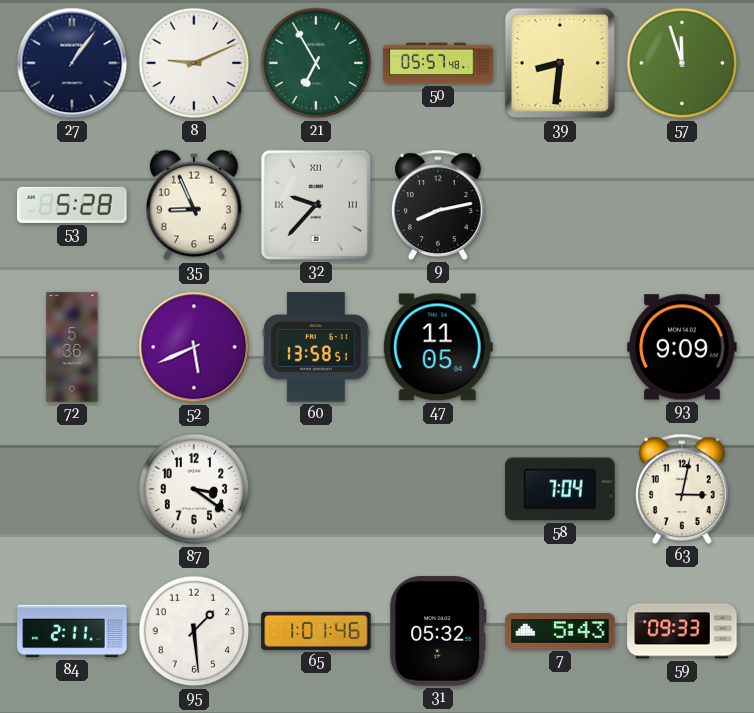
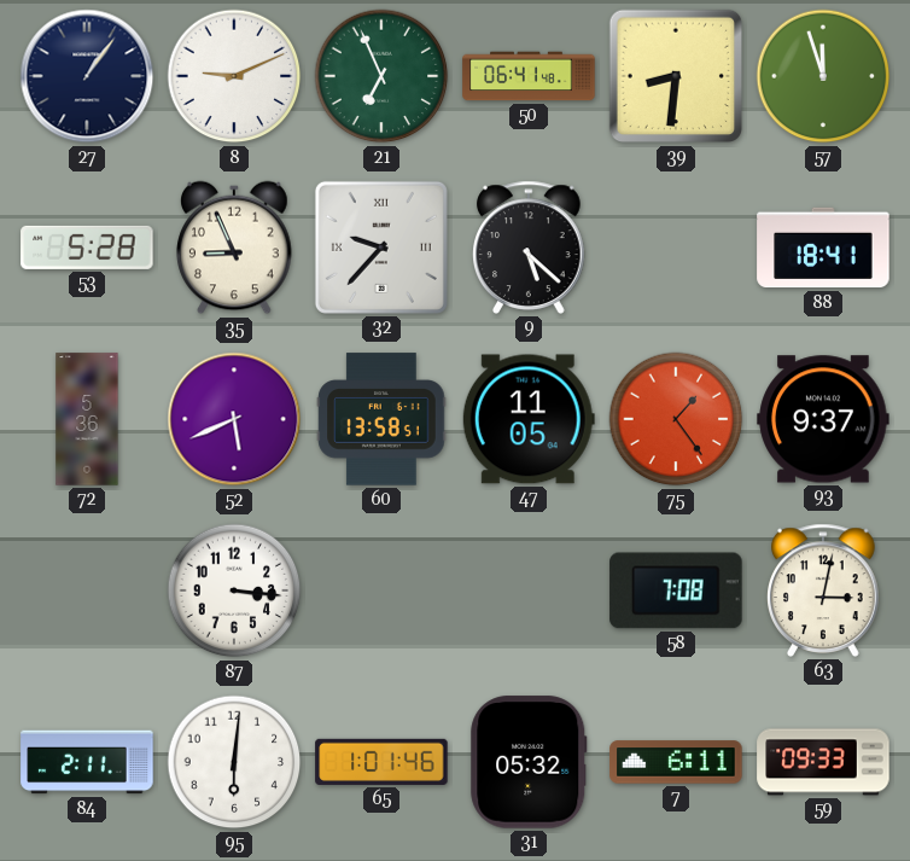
21: 6:55 -> 6:56
50: 05:57 -> 06:41
9: 8:13 -> 5:22
88: none -> 18:41
75: none -> 1:24
93: 9:09 -> 9:37
87: 3:21 -> 3:16
58: 7:04 -> 7:08
95: 1:29 -> 6:01
7: 5:43 -> 6:11
